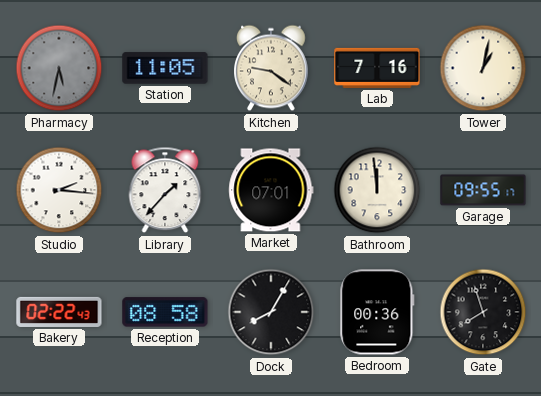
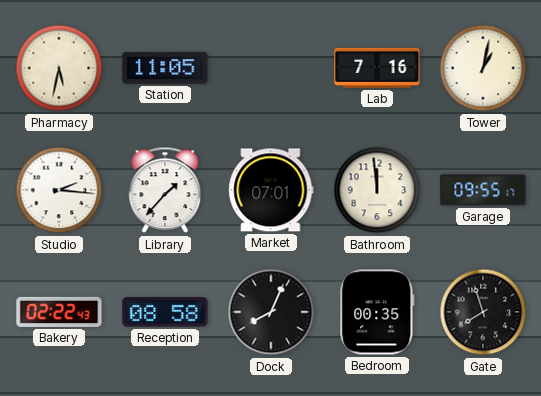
Pharmacy dial: grey -> cream
Kitchen: 9:21 -> none
Dock: 8:05 -> 8:04
Bedroom: 00:36 -> 00:35
